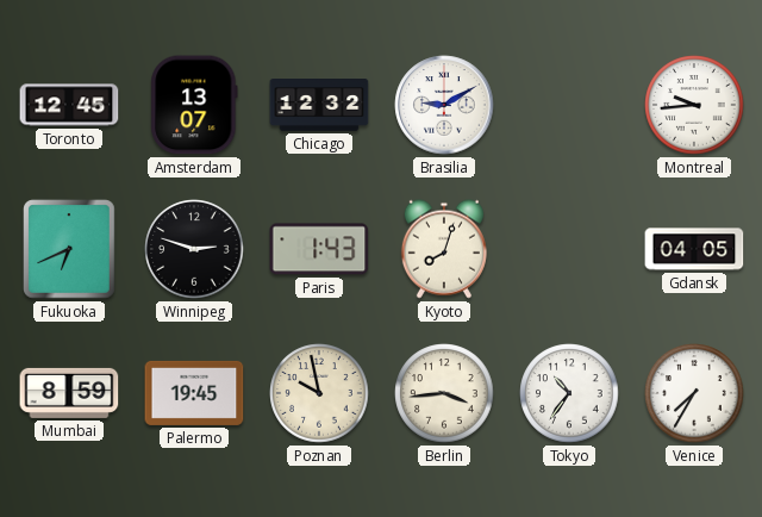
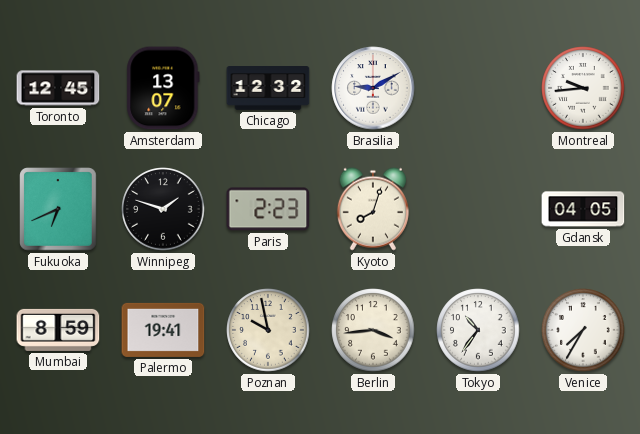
Winnipeg: 2:48 -> 1:48
Paris: 1:43 -> 2:23
Palermo: 19:45 -> 19:41
